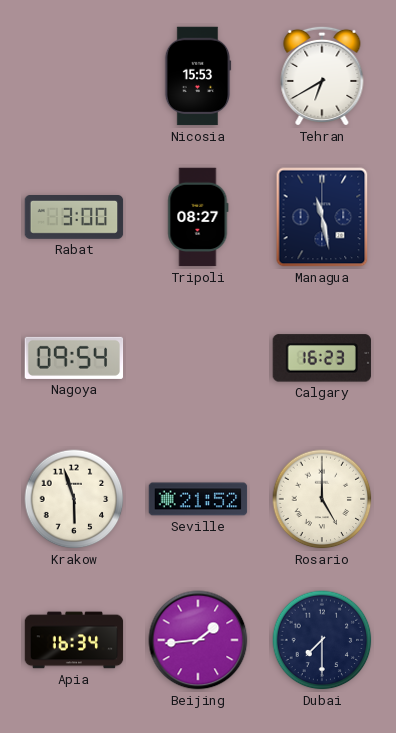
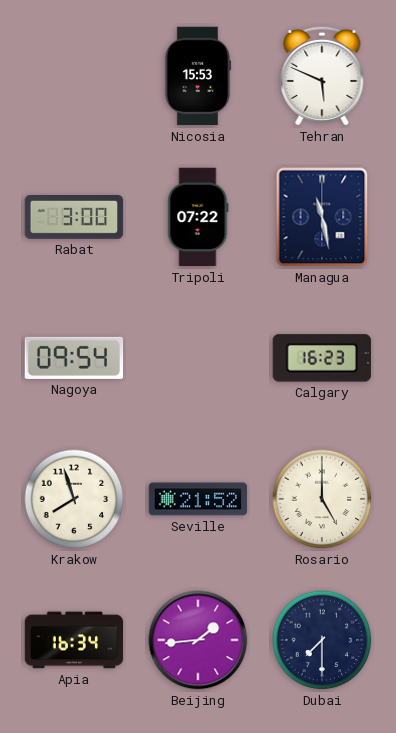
Tehran: 6:40 -> 5:49
Tripoli: 08:27 -> 07:22
Krakow: 5:57 -> 7:57
